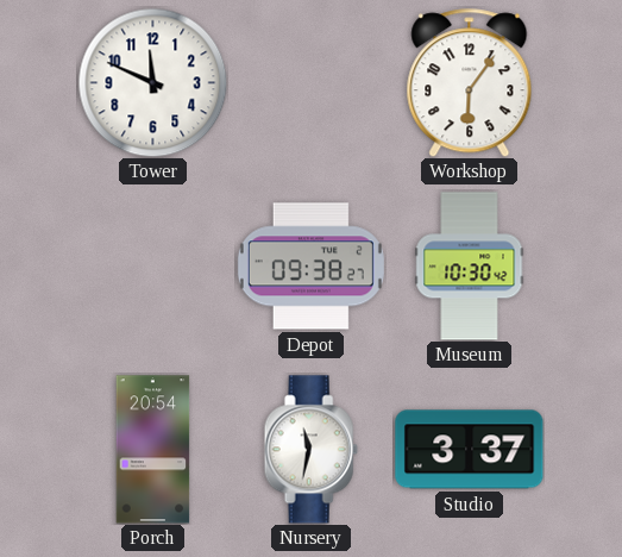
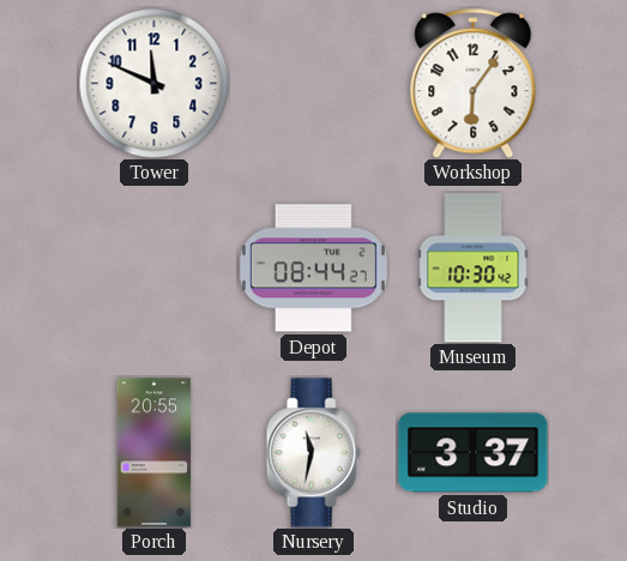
Depot: 09:38 -> 08:44
Porch: 20:54 -> 20:55
